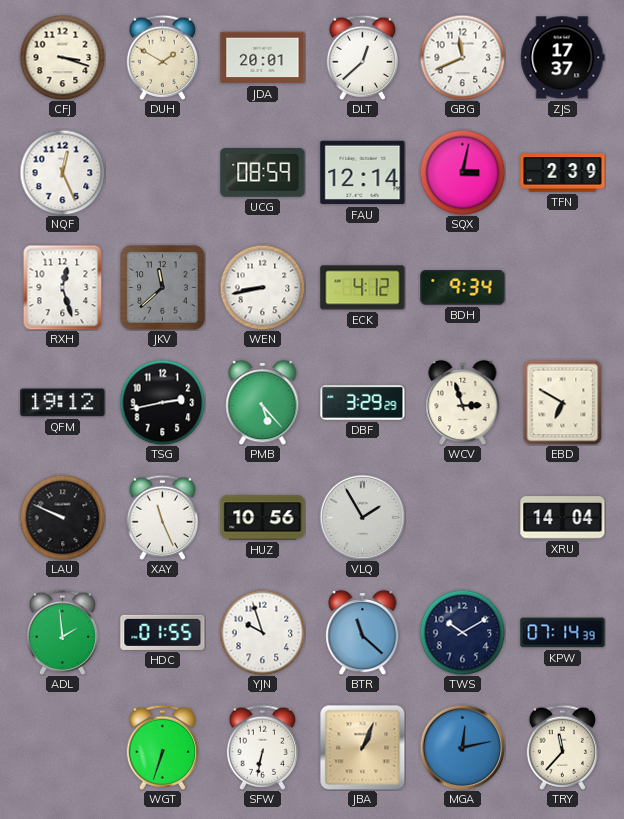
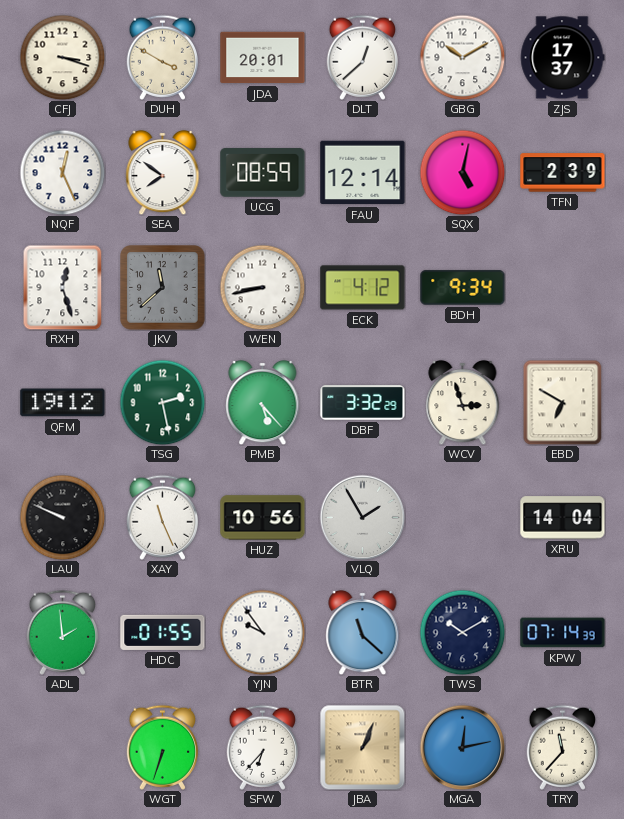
DUH: 1:50 -> 3:50
GBG: 11:41 -> 10:10
SEA: none -> 7:51
SQX: 3:02 -> 5:02
TSG: 2:43 -> 2:28
TSG dial: black -> green
DBF: 3:29 -> 3:32
YJN: 9:57 -> 9:54
SFW: 6:32 -> 6:37
